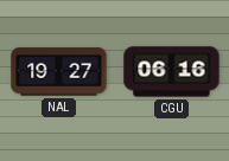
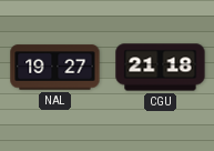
CGU: 06:16 -> 21:18
